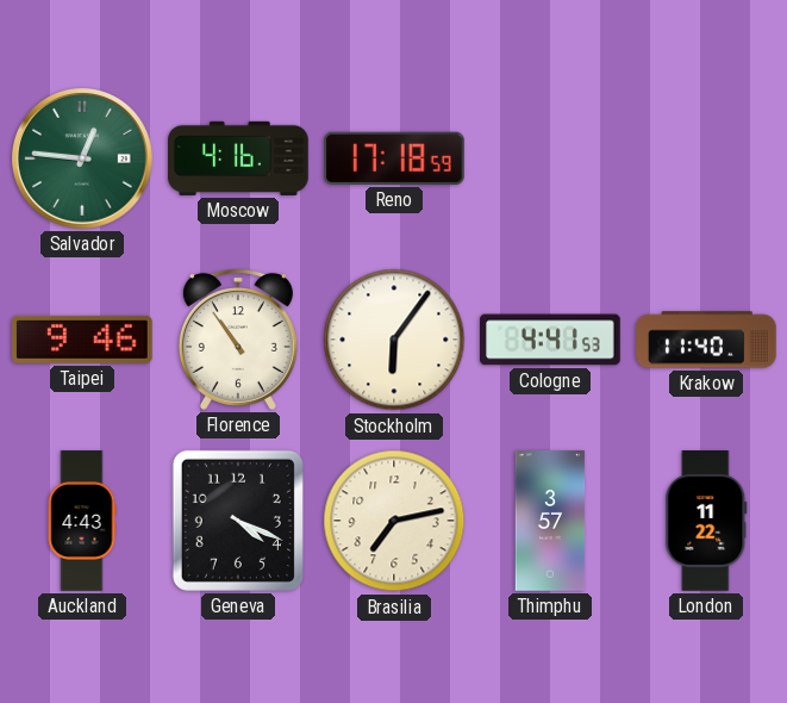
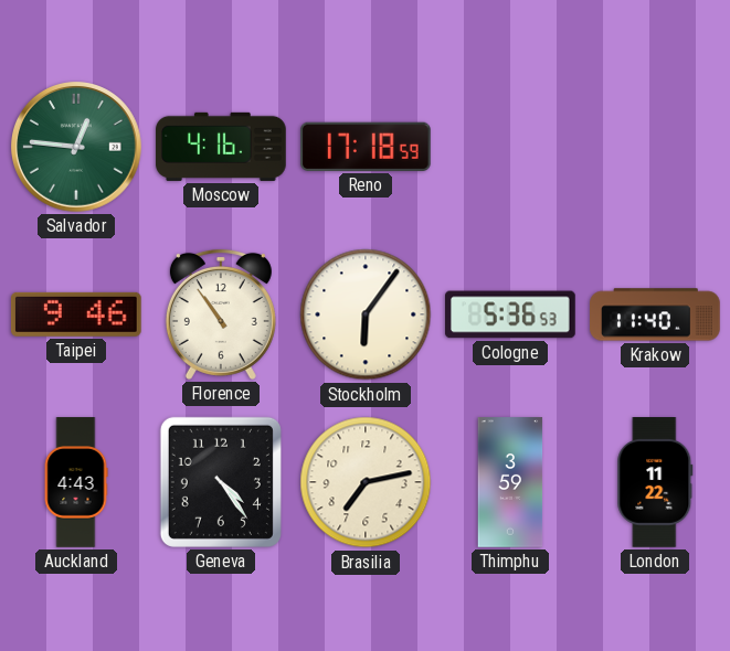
Cologne: 4:41 -> 5:36
Geneva: 4:19 -> 4:24
Thimphu: 3:57 -> 3:59
